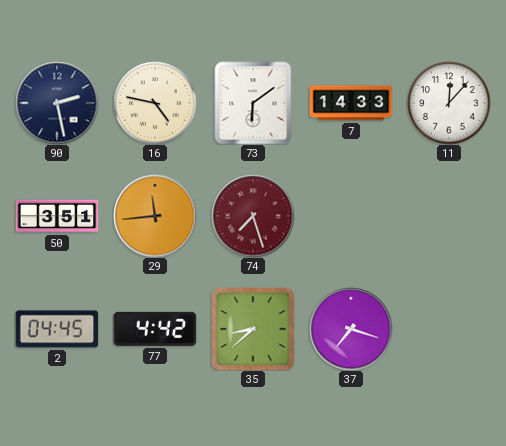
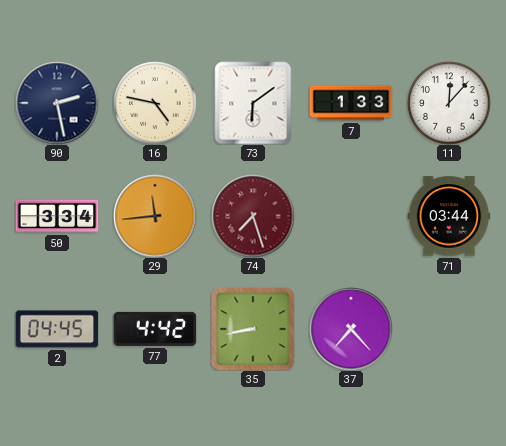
7: 14:33 -> 1:33
50: 3:51 -> 3:34
71: none -> 03:44
35: 8:38 -> 8:43
37: 7:18 -> 7:23
